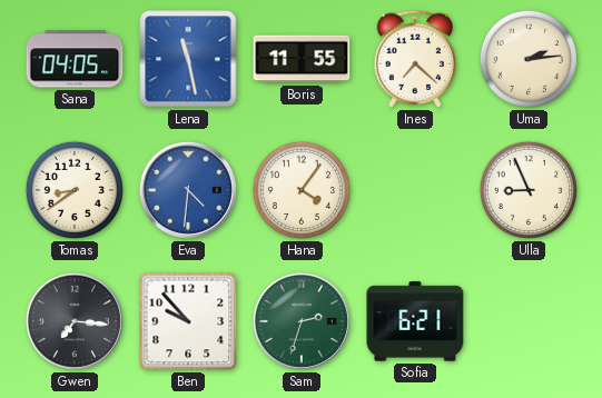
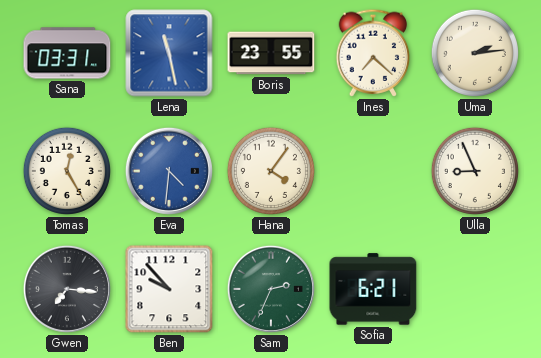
Sana: 04:05 -> 03:31
Boris: 11:55 -> 23:55
Tomas: 8:39 -> 12:25
Sam: 2:33 -> 2:34
